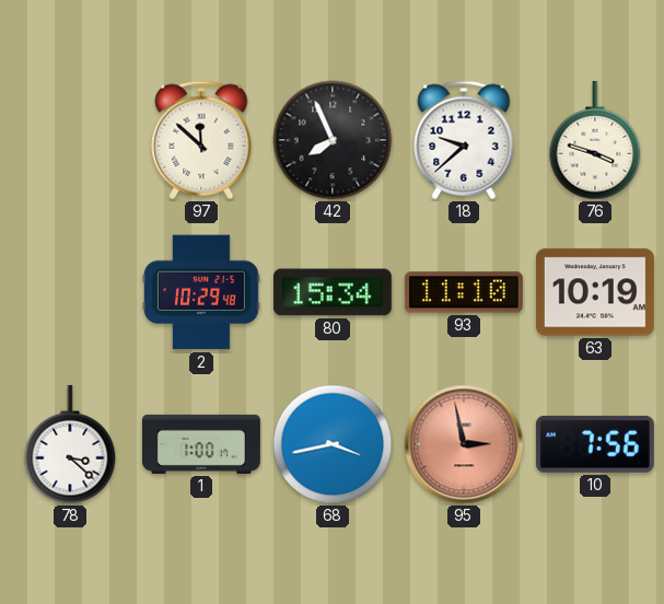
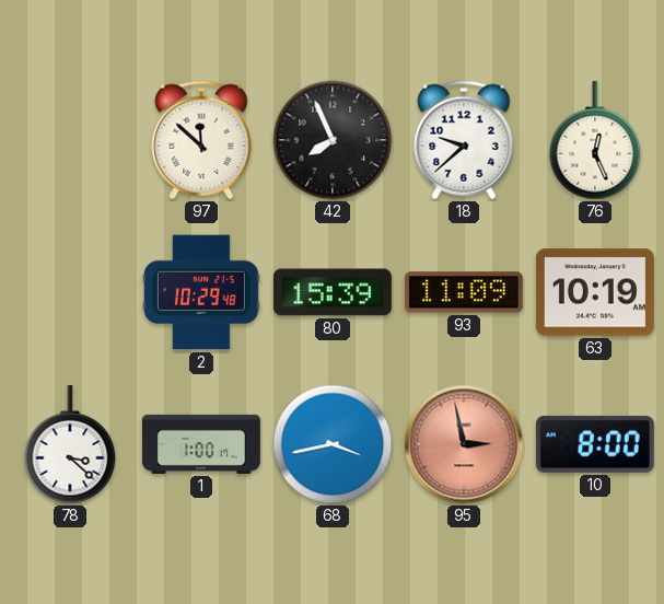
76: 3:48 -> 12:26
80: 15:34 -> 15:39
93: 11:10 -> 11:09
10: 7:56 -> 8:00
